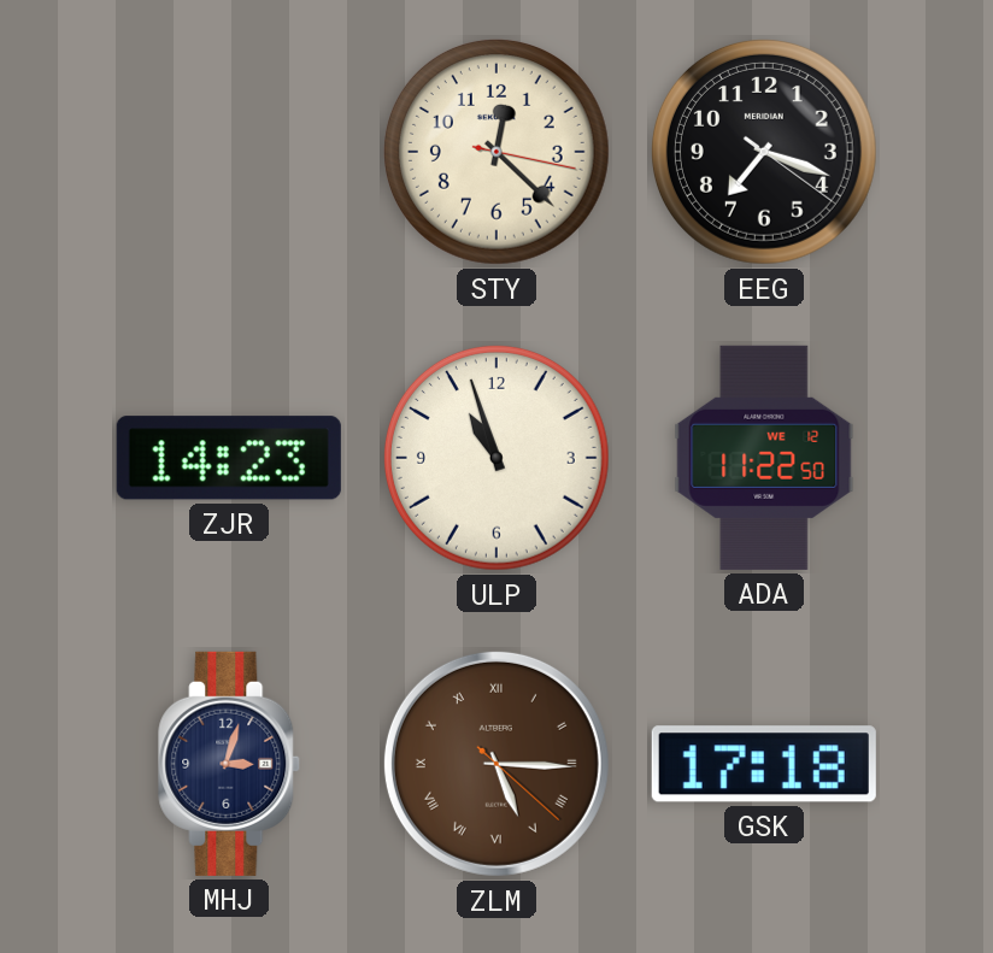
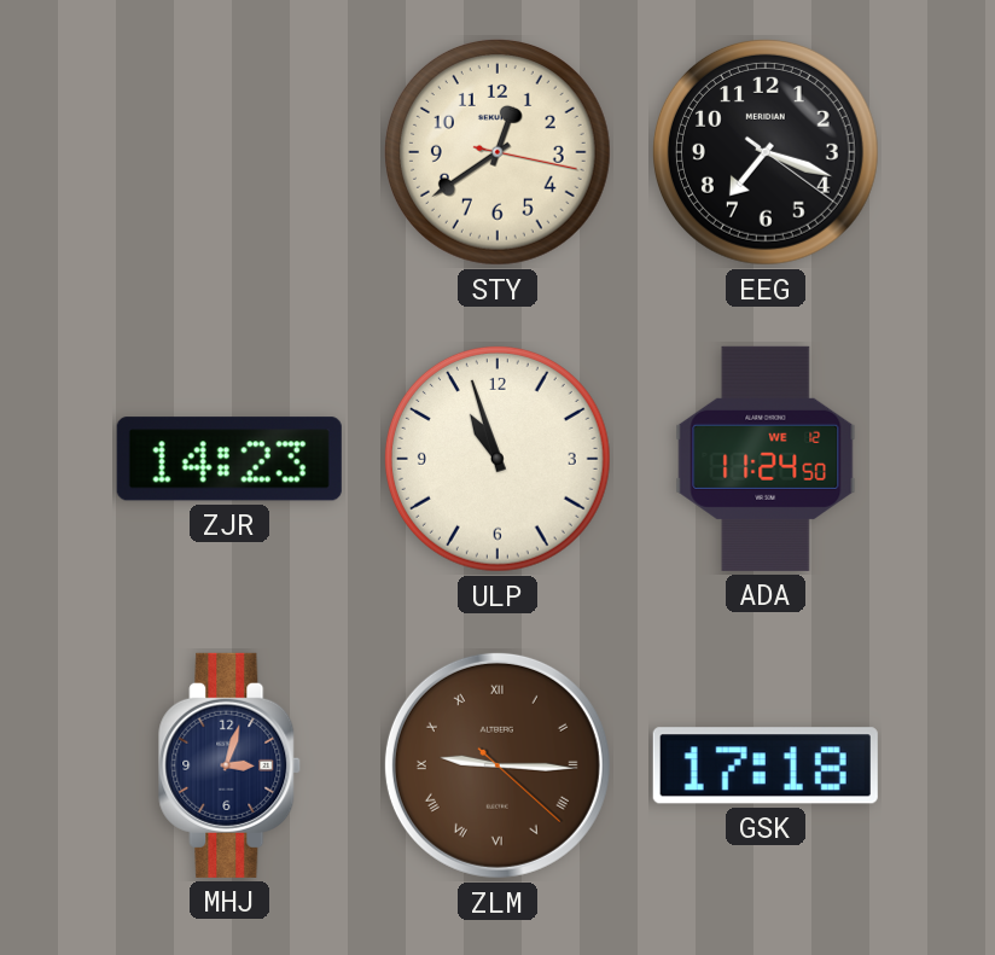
STY: 12:22 -> 12:39
ADA: 11:22 -> 11:24
ZLM: 5:15 -> 9:15
